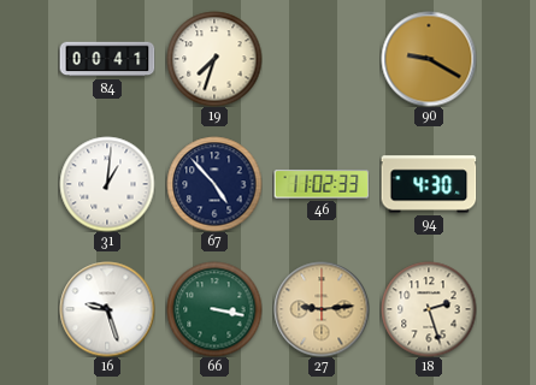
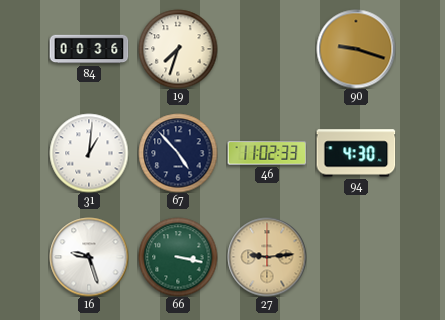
84: 00:41 -> 00:36
90: 9:20 -> 9:18
18: 2:27 -> none
